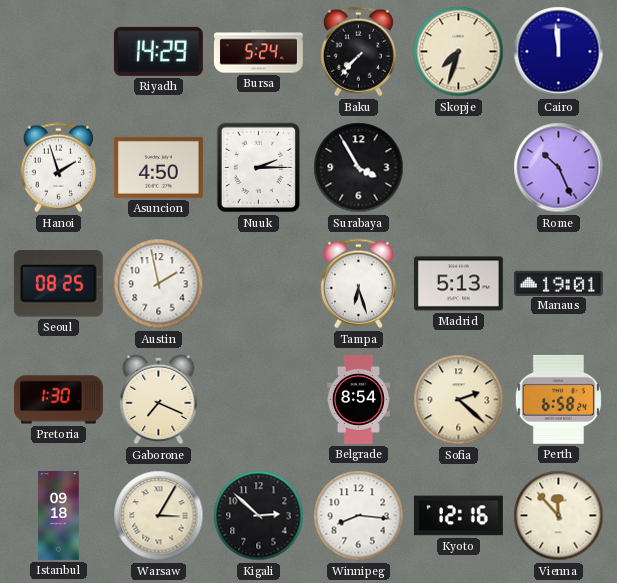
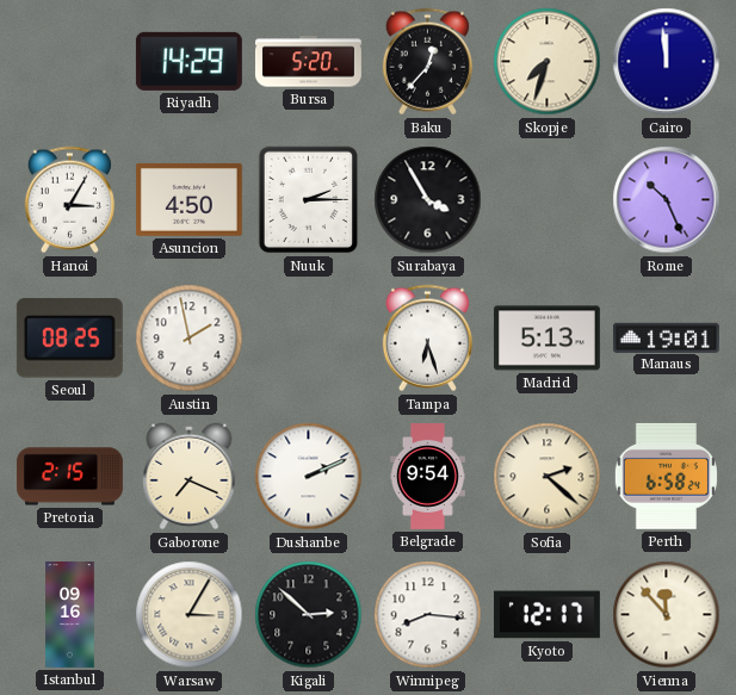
Bursa: 5:24 -> 5:20
Baku: 7:37 -> 12:37
Hanoi: 1:57 -> 3:05
Pretoria: 1:30 -> 2:15
Dushanbe: none -> 2:11
Belgrade: 8:54 -> 9:54
Istanbul: 09:18 -> 09:16
Kyoto: 12:16 -> 12:17
